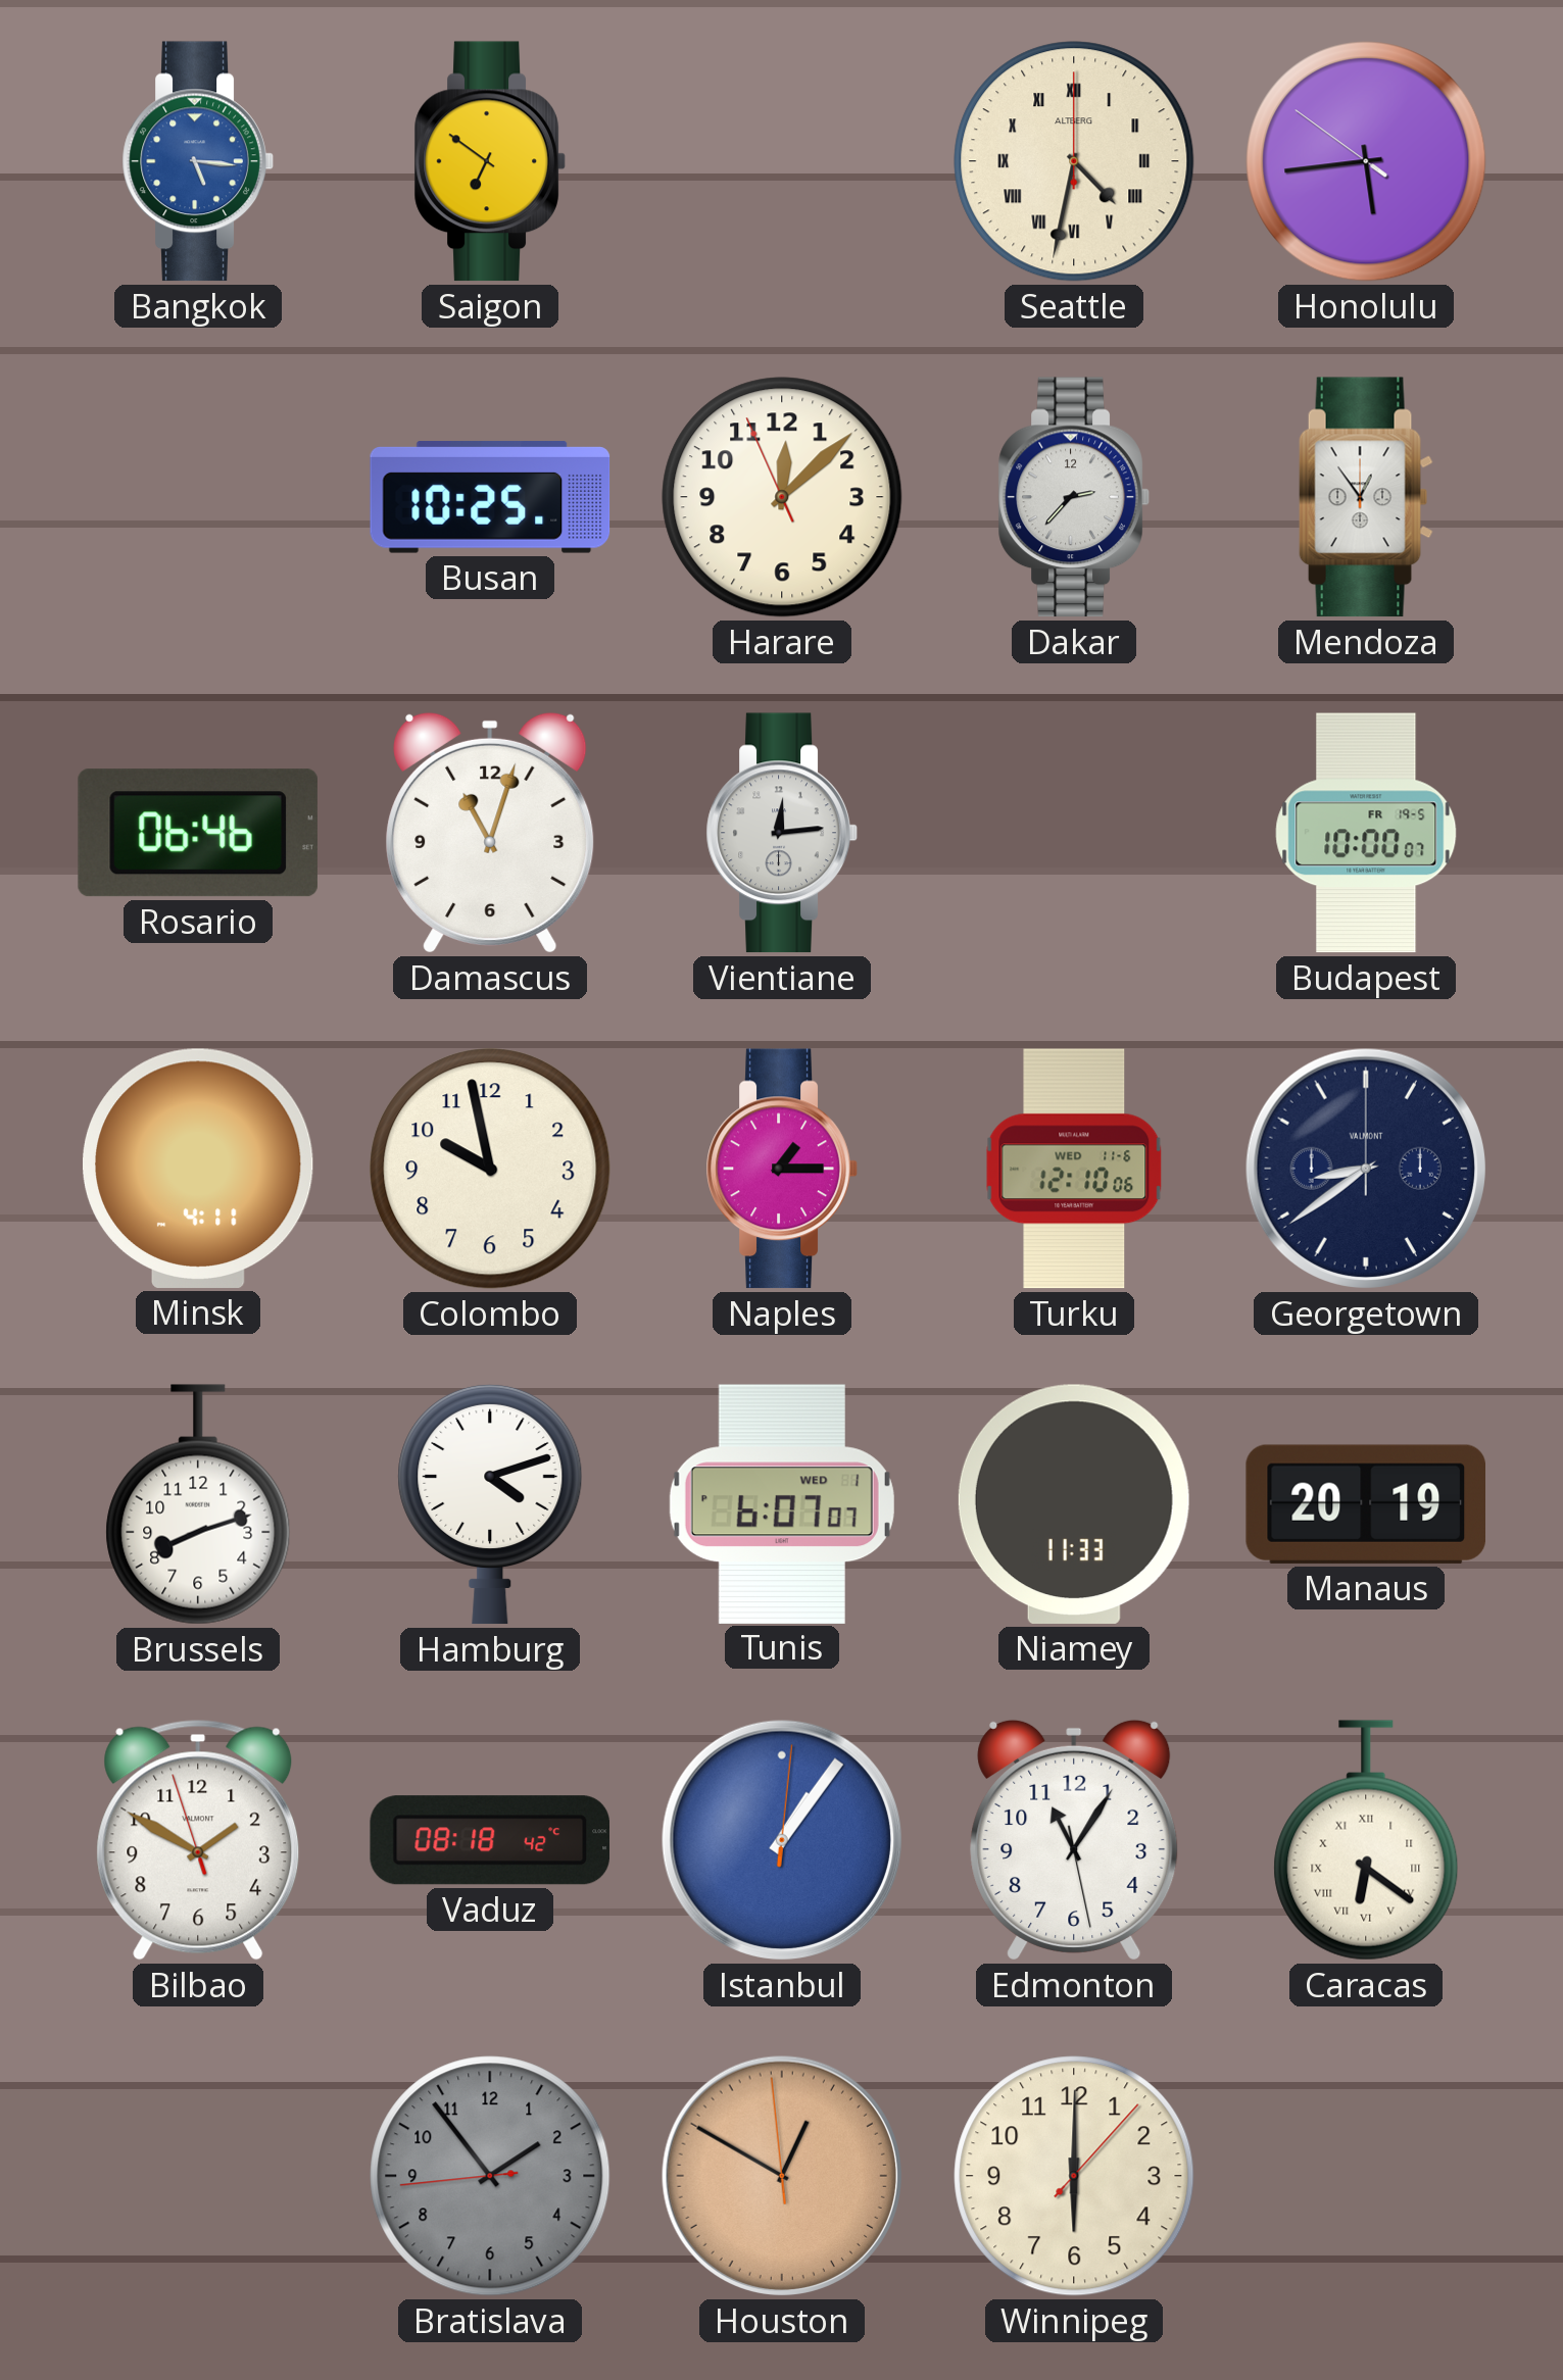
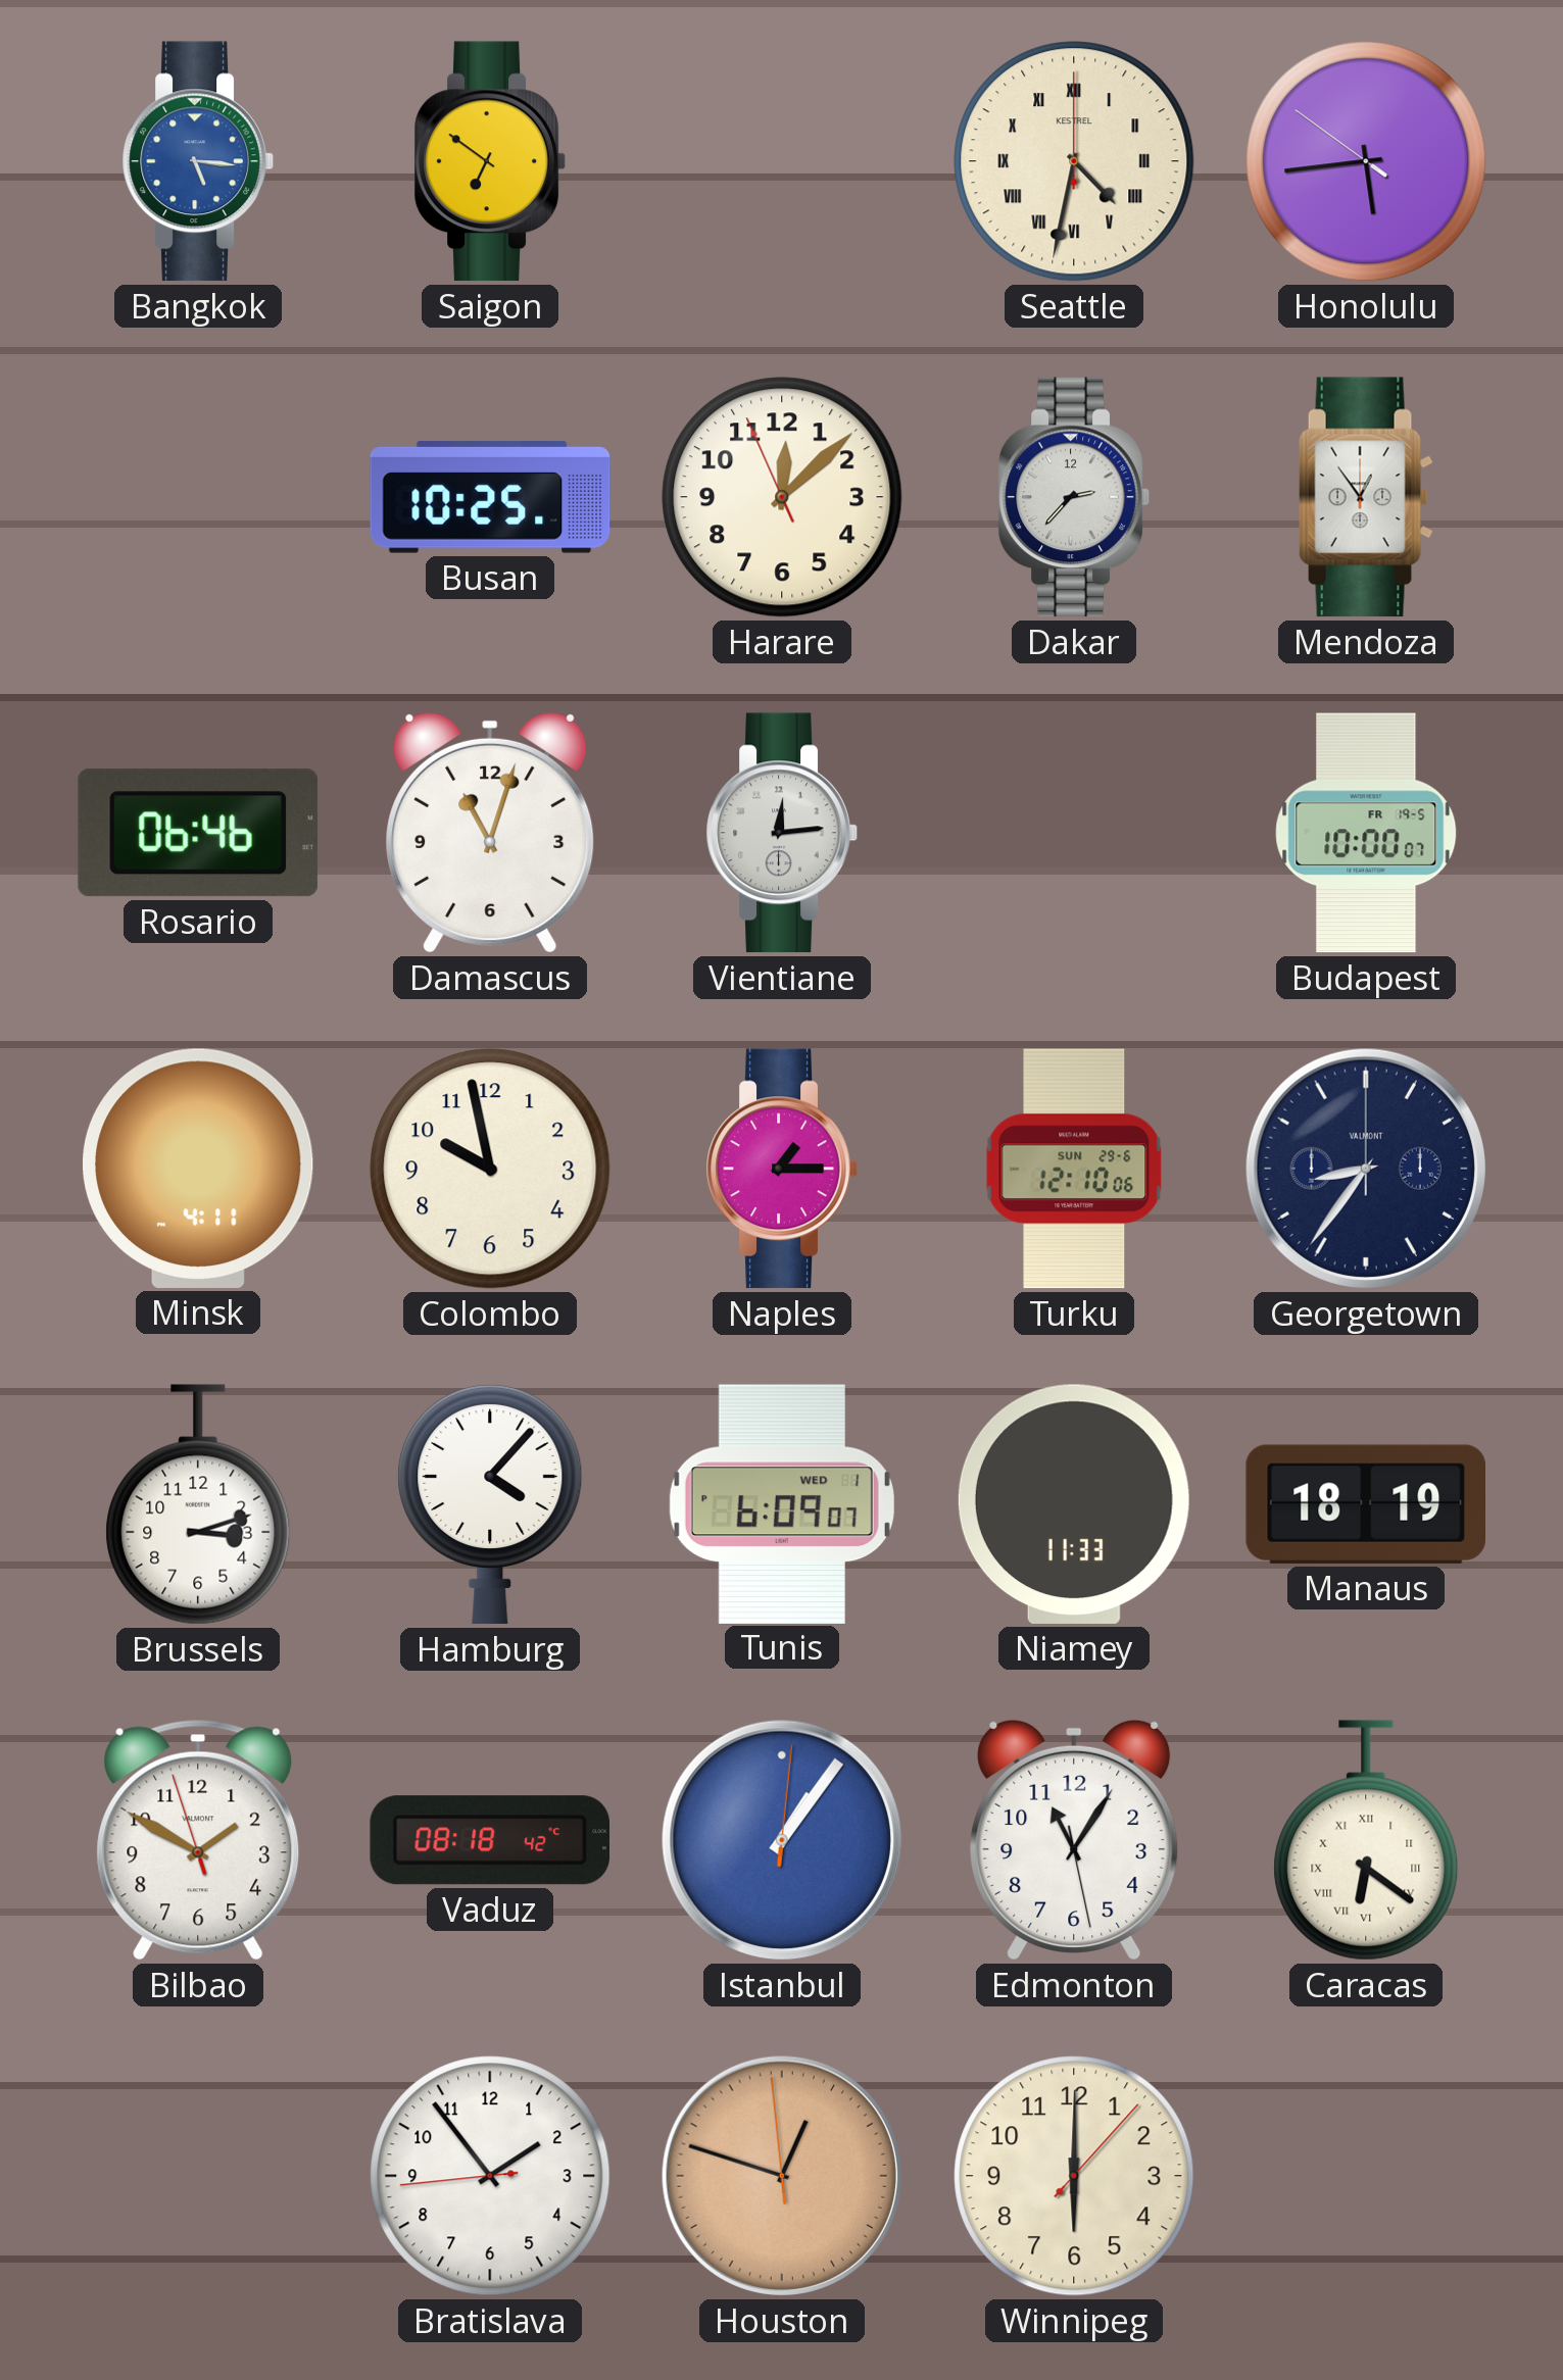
Seattle brand: ALTBERG -> KESTREL
Turku date: WED 11-6 -> SUN 29-6
Georgetown: 8:39 -> 8:36
Brussels: 8:12 -> 3:12
Hamburg: 4:12 -> 4:07
Tunis: 6:07 -> 6:09
Manaus: 20:19 -> 18:19
Bratislava dial: grey -> white
Houston: 12:49 -> 12:47
